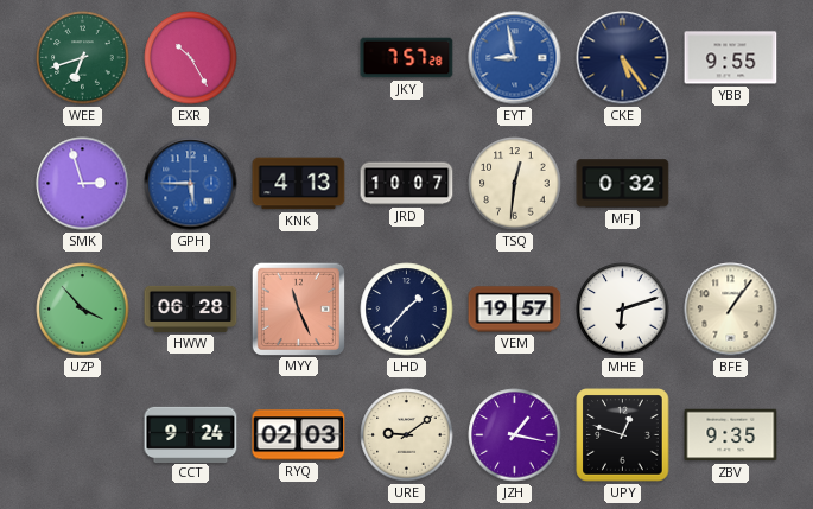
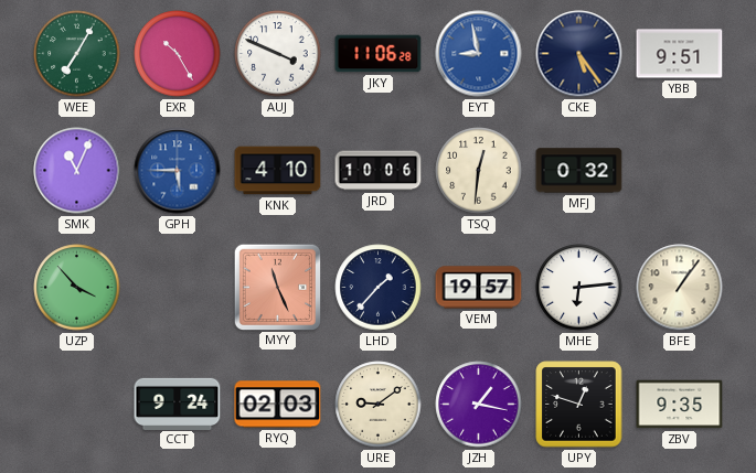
WEE: 6:42 -> 7:05
AUJ: none -> 3:49
JKY: 7:57 -> 11:06
YBB: 9:55 -> 9:51
SMK: 2:57 -> 11:04
KNK: 4:13 -> 4:10
JRD: 10:07 -> 10:06
HWW: 06:28 -> none
MHE: 6:12 -> 6:14
